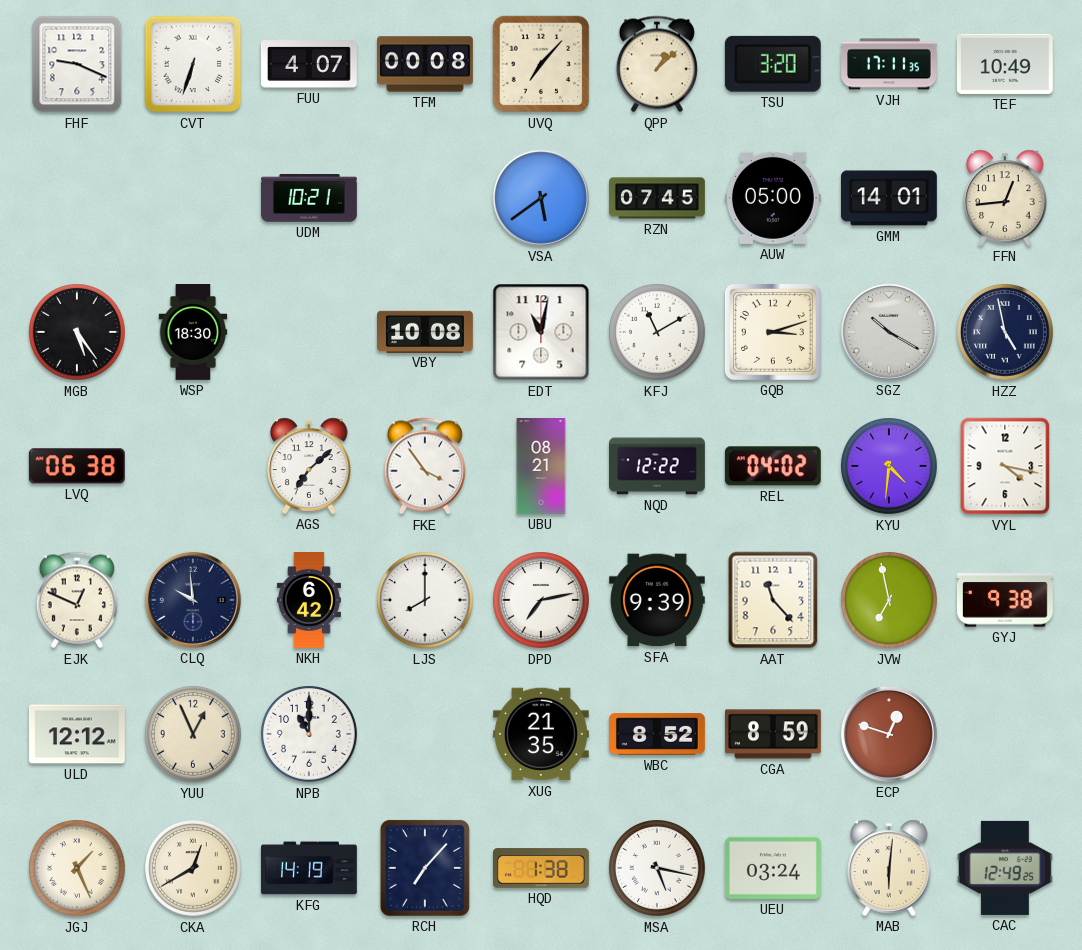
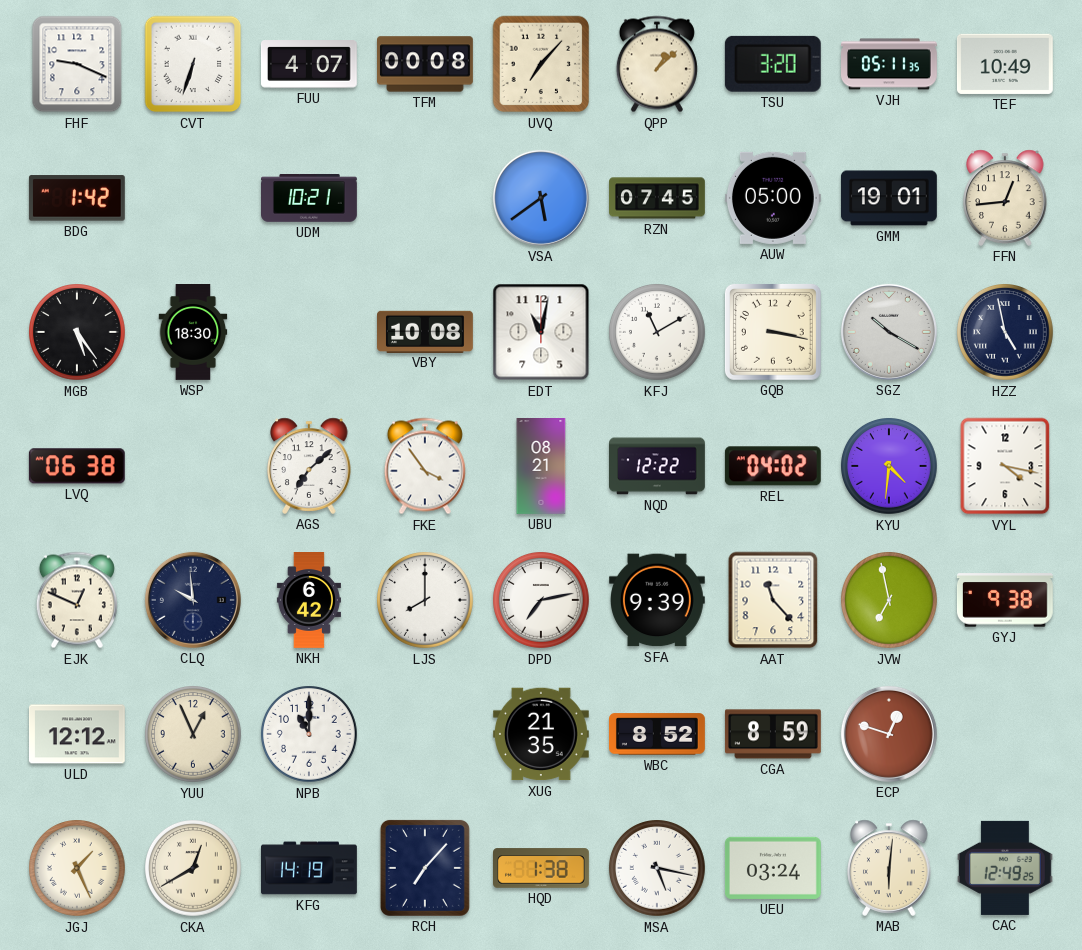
VJH: 17:11 -> 05:11
BDG: none -> 1:42
GMM: 14:01 -> 19:01
GQB: 3:12 -> 3:17
